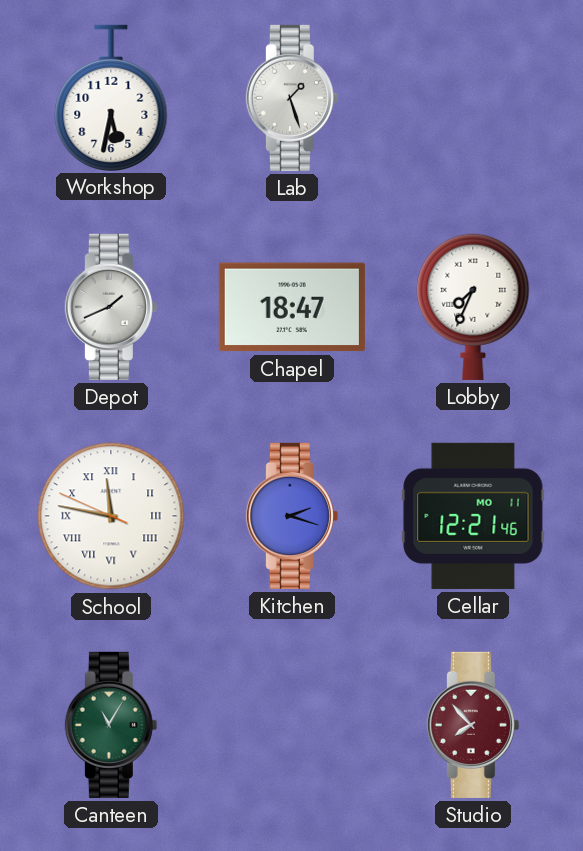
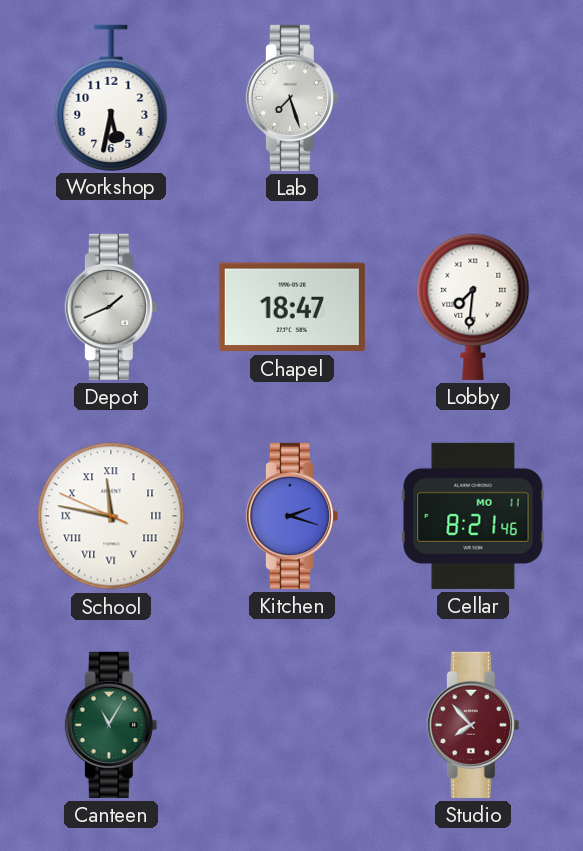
Lab: 1:27 -> 7:27
Lobby: 7:34 -> 7:31
Cellar: 12:21 -> 8:21
